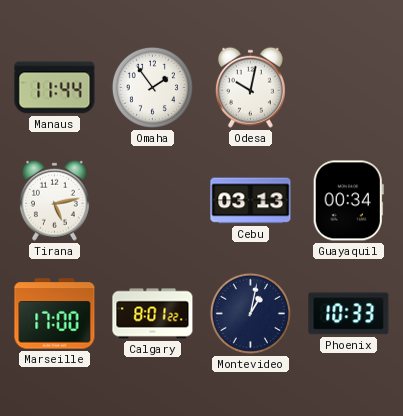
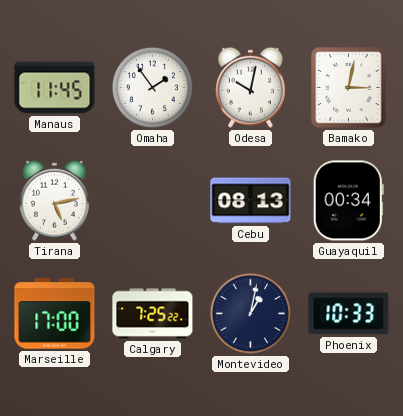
Manaus: 11:44 -> 11:45
Bamako: none -> 3:02
Cebu: 03:13 -> 08:13
Calgary: 8:01 -> 7:25
